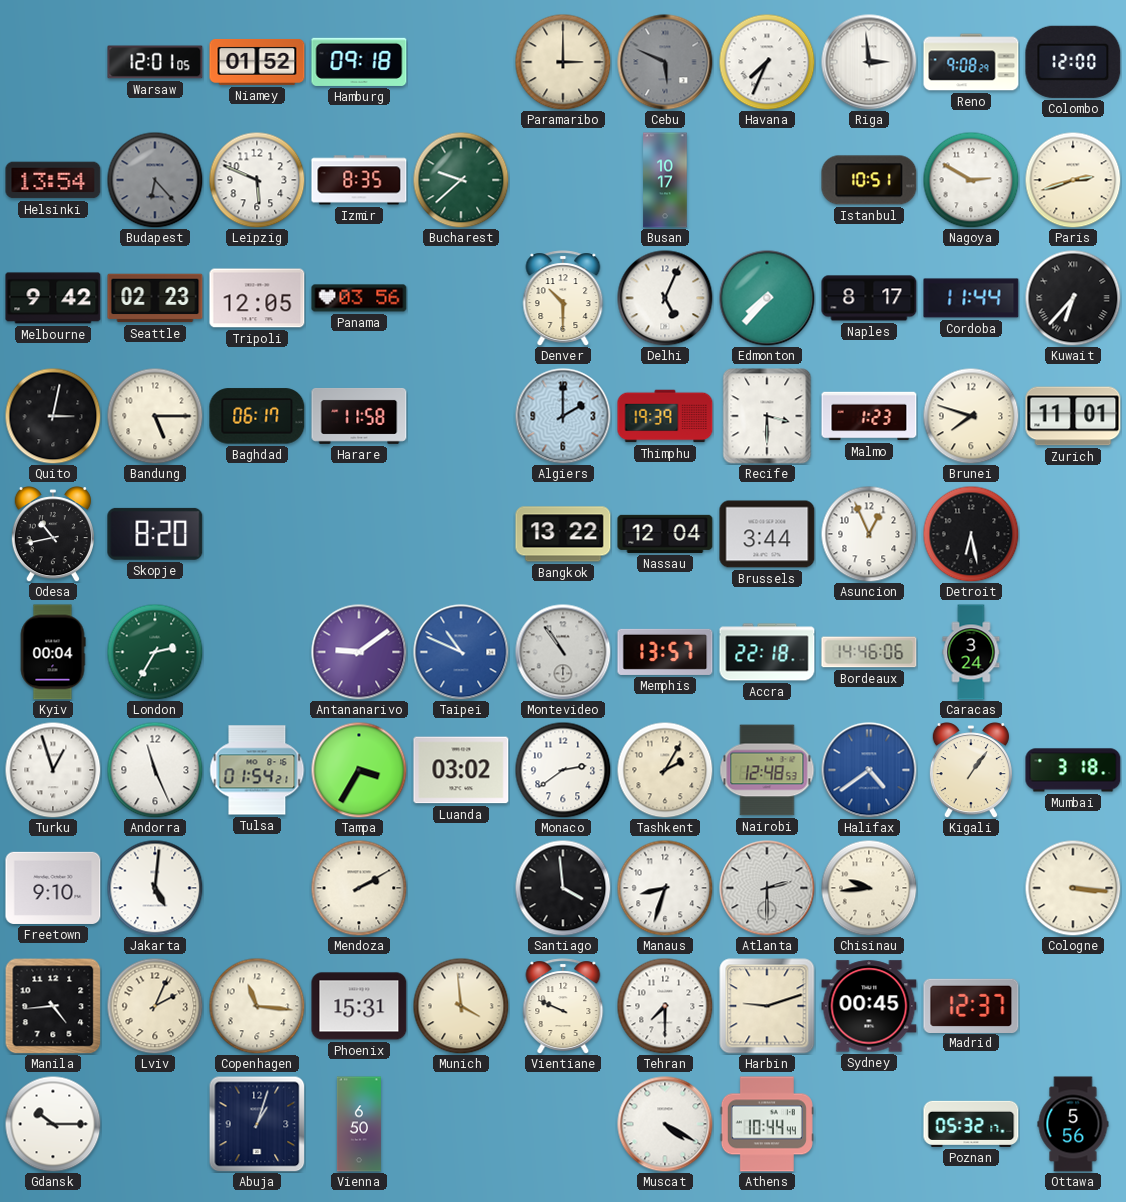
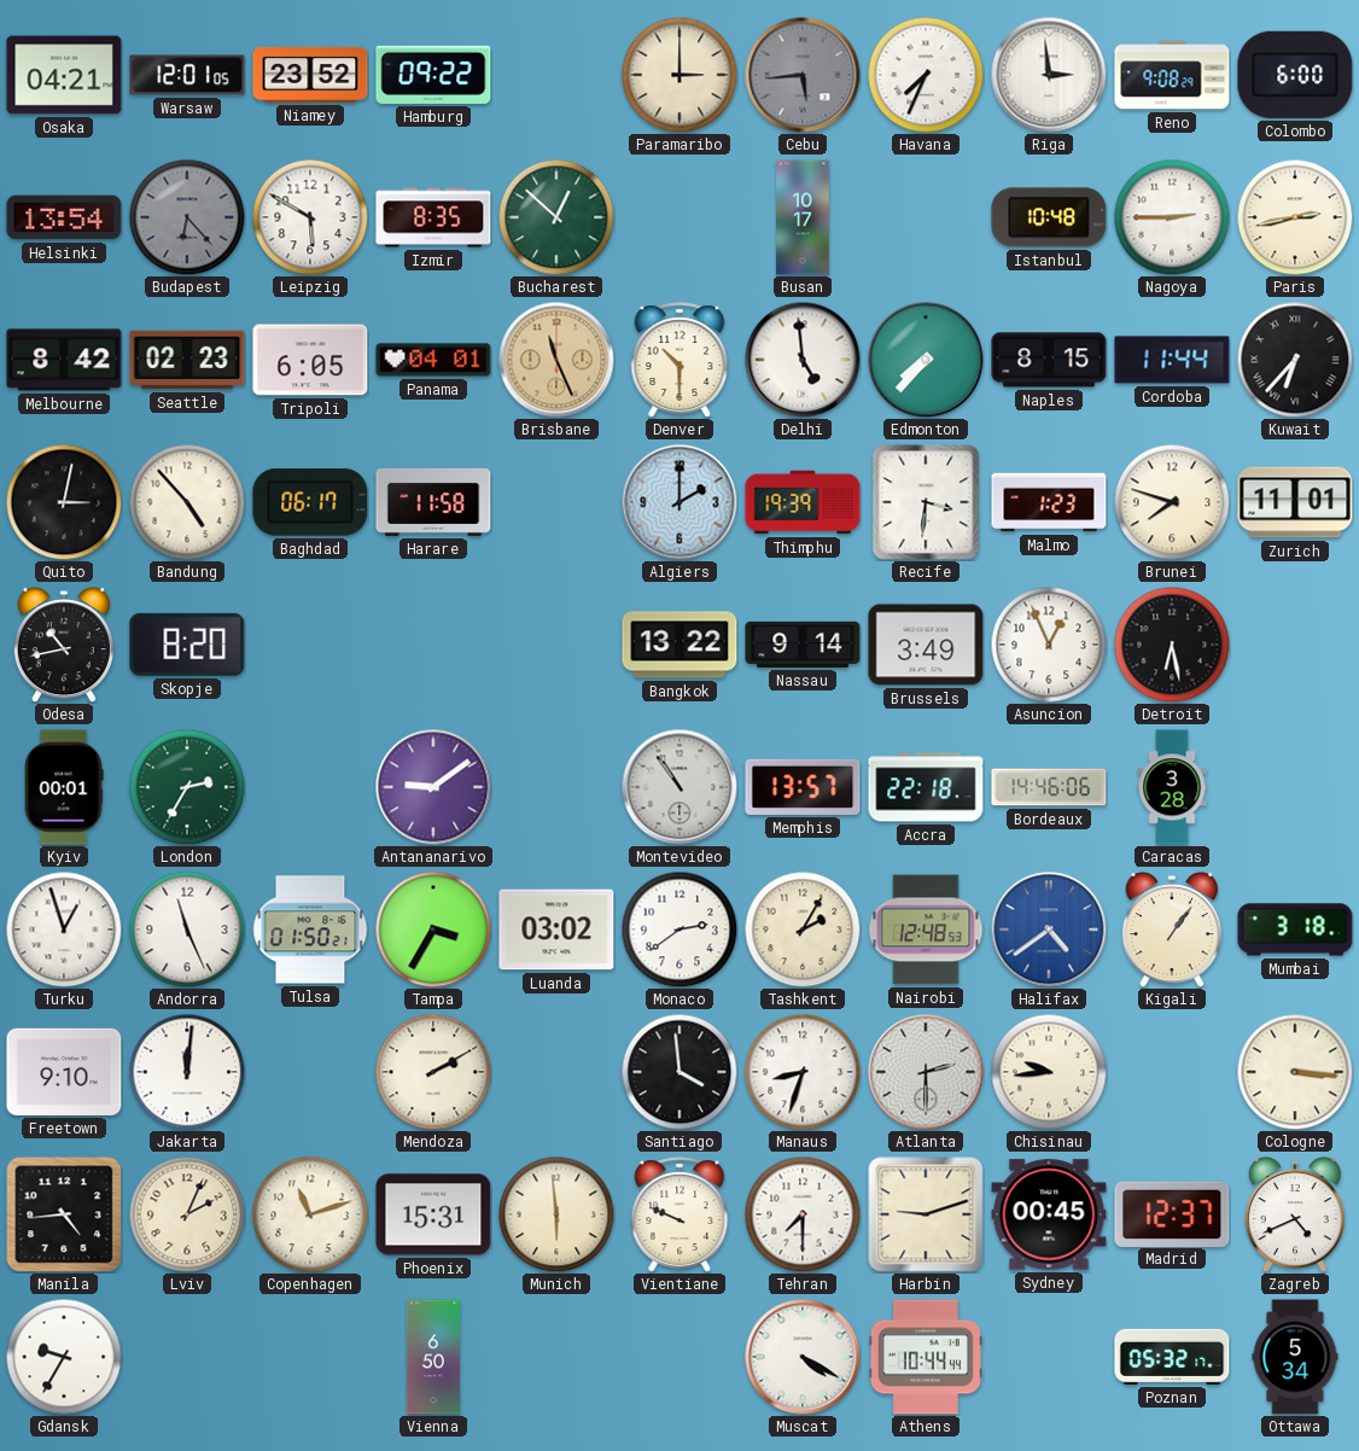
Osaka: none -> 04:21
Niamey: 01:52 -> 23:52
Hamburg: 09:18 -> 09:22
Cebu: 5:49 -> 5:44
Colombo: 12:00 -> 6:00
Leipzig: 5:49 -> 5:50
Bucharest: 9:38 -> 12:52
Istanbul: 10:51 -> 10:48
Nagoya: 2:50 -> 2:45
Paris: 2:42 -> 2:43
Melbourne: 9:42 -> 8:42
Tripoli: 12:05 -> 6:05
Panama: 03:56 -> 04:01
Brisbane: none -> 11:26
Delhi: 5:04 -> 4:59
Naples: 8:17 -> 8:15
Bandung: 5:15 -> 4:53
Recife: 3:30 -> 3:31
Nassau: 12:04 -> 9:14
Brussels: 3:44 -> 3:49
Kyiv: 00:04 -> 00:01
Taipei: 10:49 -> none
Caracas: 3:24 -> 3:28
Tulsa: 01:54 -> 01:50
Jakarta: 5:01 -> 12:01
Copenhagen: 11:16 -> 11:12
Munich: 3:59 -> 5:59
Zagreb: none -> 4:41
Gdansk: 10:15 -> 9:35
Abuja: 1:03 -> none
Ottawa: 5:56 -> 5:34
